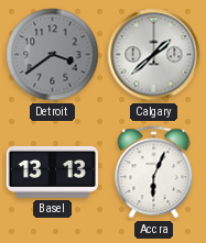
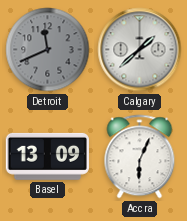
Detroit: 3:39 -> 11:41
Basel: 13:13 -> 13:09
